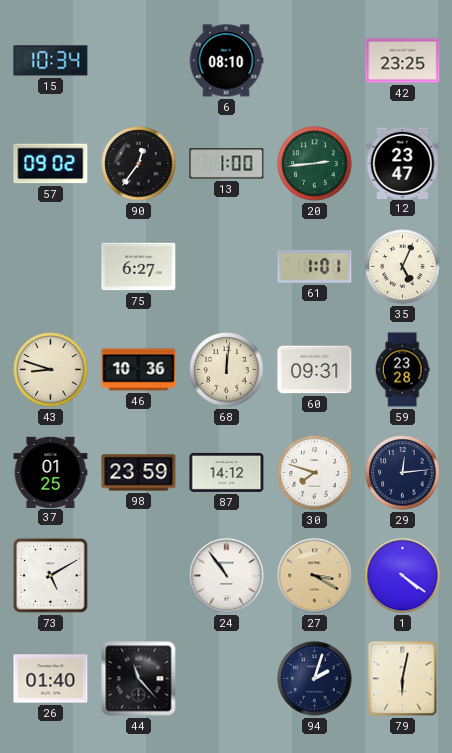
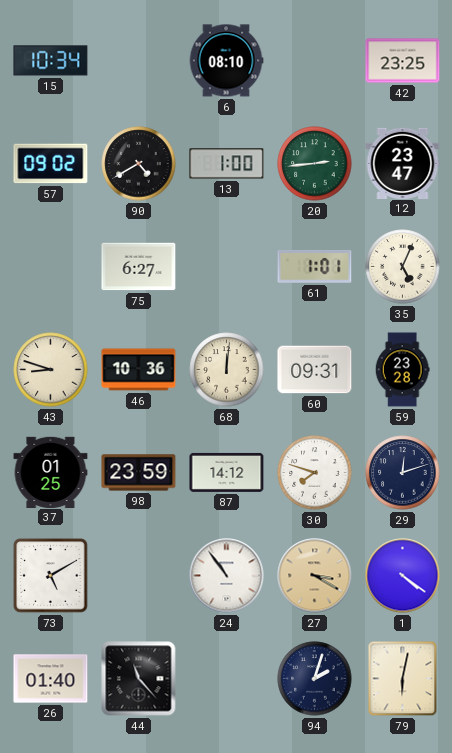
90: 12:36 -> 4:40
29: 12:14 -> 12:12
